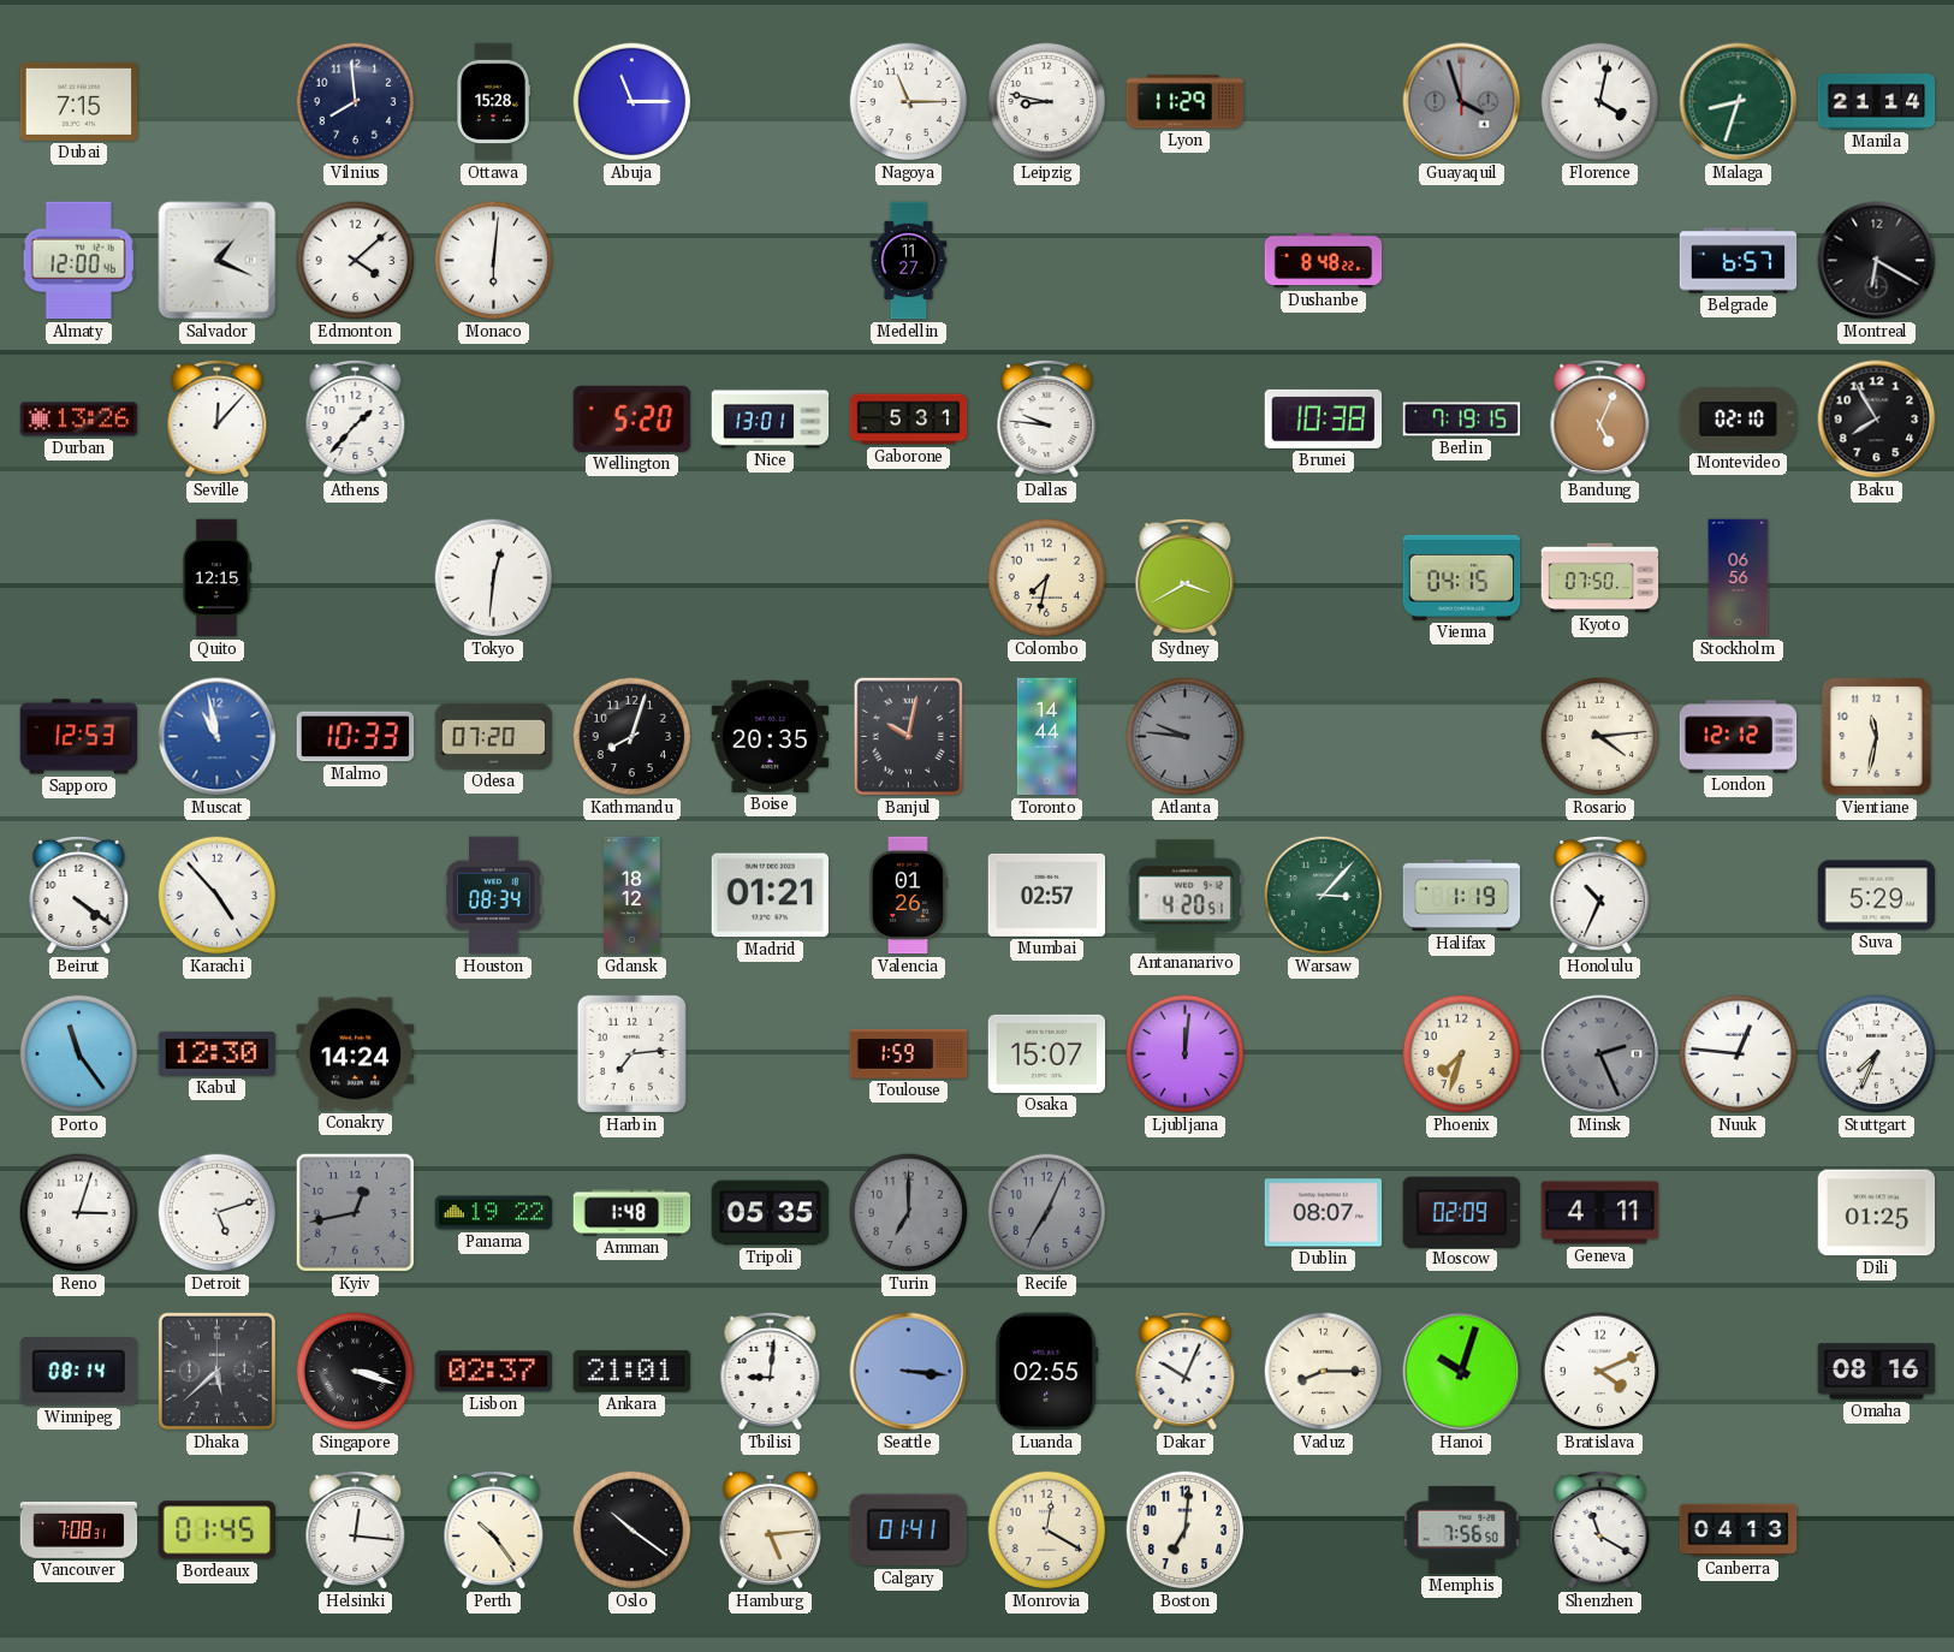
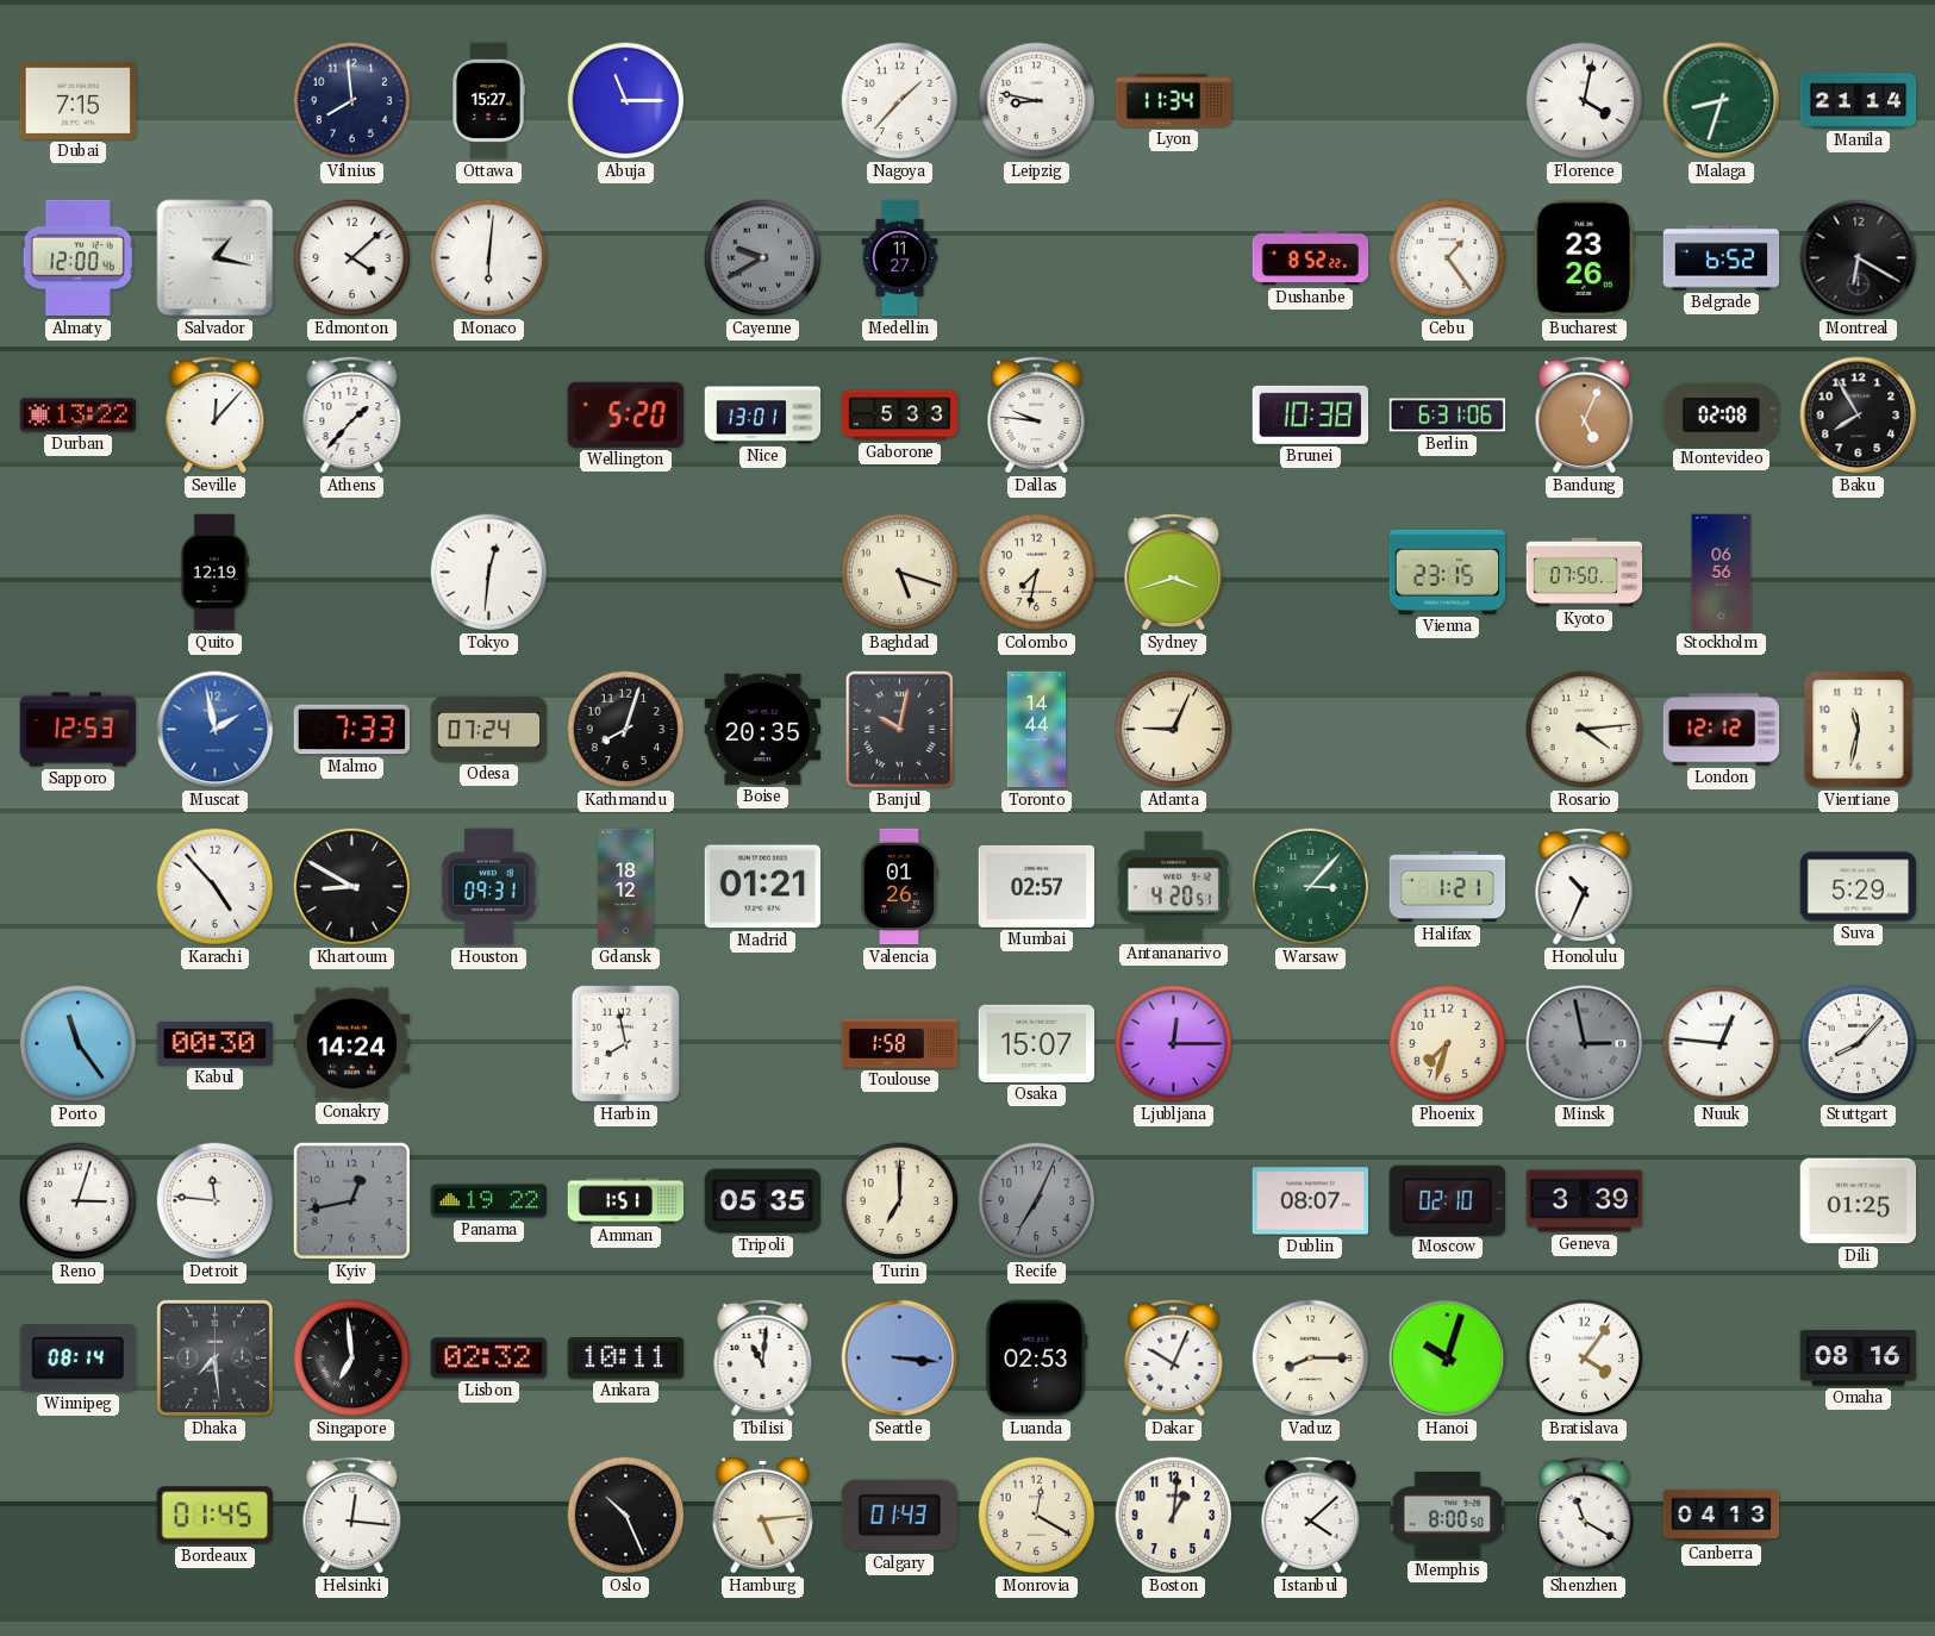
Ottawa: 15:28 -> 15:27
Nagoya: 11:15 -> 1:37
Lyon: 11:29 -> 11:34
Guayaquil: 3:57 -> none
Salvador: 1:19 -> 1:17
Cayenne: none -> 9:40
Dushanbe: 8:48 -> 8:52
Cebu: none -> 1:24
Bucharest: none -> 23:26
Belgrade: 6:57 -> 6:52
Durban: 13:26 -> 13:22
Gaborone: 5:31 -> 5:33
Berlin: 7:19 -> 6:31
Montevideo: 02:10 -> 02:08
Quito: 12:15 -> 12:19
Baghdad: none -> 5:18
Sydney: 3:40 -> 3:42
Vienna: 04:15 -> 23:15
Muscat: 10:58 -> 1:58
Malmo: 10:33 -> 7:33
Odesa: 07:20 -> 07:24
Atlanta: 9:46 -> 9:04
Atlanta dial: grey -> cream
Beirut: 4:21 -> none
Khartoum: none -> 8:50
Houston: 08:34 -> 09:31
Halifax: 1:19 -> 1:21
Kabul: 12:30 -> 00:30
Harbin: 7:14 -> 7:58
Toulouse: 1:59 -> 1:58
Ljubljana: 12:01 -> 12:15
Minsk: 2:26 -> 2:58
Stuttgart: 7:34 -> 8:07
Detroit: 5:12 -> 11:46
Amman: 1:48 -> 1:51
Turin dial: grey -> cream
Moscow: 02:09 -> 02:10
Geneva: 4:11 -> 3:39
Dhaka: 5:38 -> 7:29
Singapore: 3:18 -> 6:59
Lisbon: 02:37 -> 02:32
Ankara: 21:01 -> 10:11
Tbilisi: 9:01 -> 11:01
Luanda: 02:55 -> 02:53
Bratislava: 4:11 -> 4:06
Vancouver: 7:08 -> none
Perth: 10:24 -> none
Oslo: 10:21 -> 10:26
Calgary: 01:41 -> 01:43
Boston: 7:01 -> 1:01
Istanbul: none -> 4:08
Memphis: 7:56 -> 8:00
